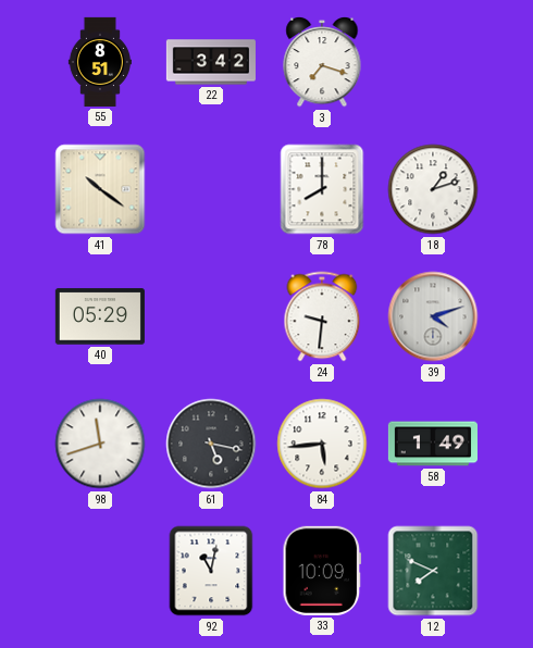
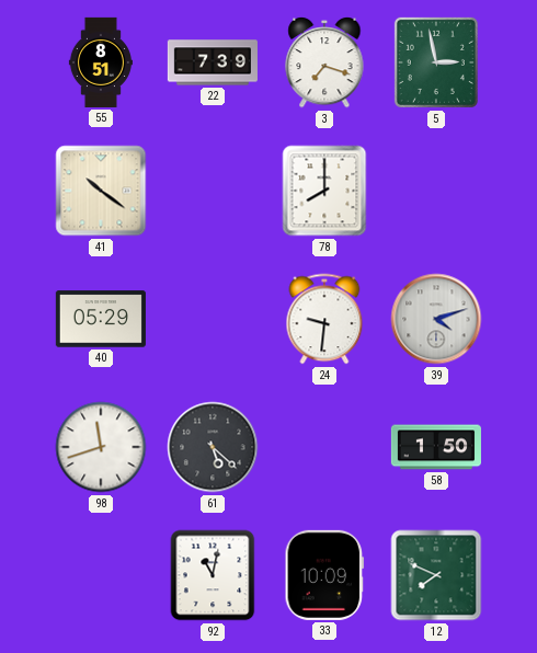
22: 3:42 -> 7:39
5: none -> 2:58
18: 1:12 -> none
61: 5:17 -> 5:22
84: 5:44 -> none
58: 1:49 -> 1:50
